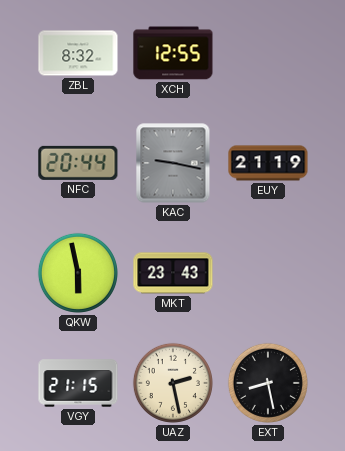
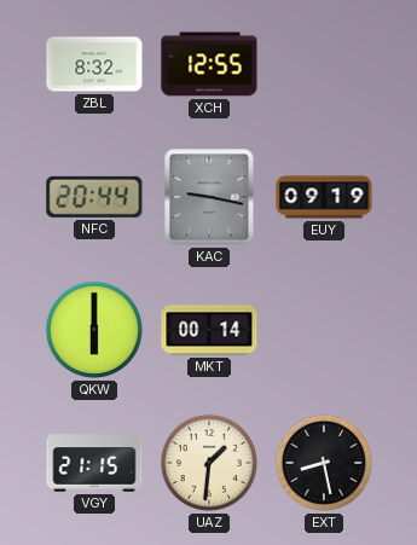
EUY: 21:19 -> 09:19
QKW: 5:58 -> 6:00
MKT: 23:43 -> 00:14
UAZ: 2:28 -> 1:31
